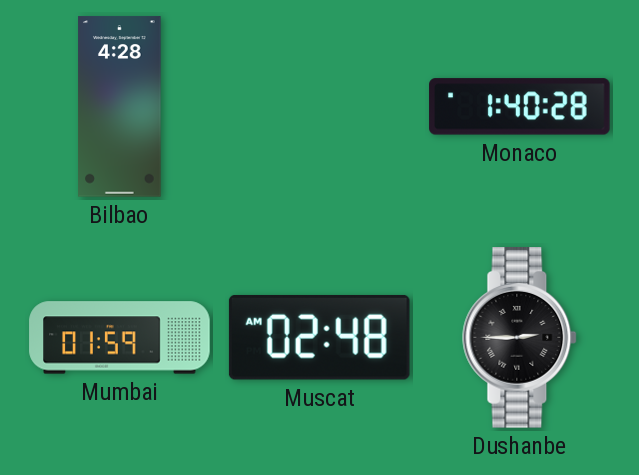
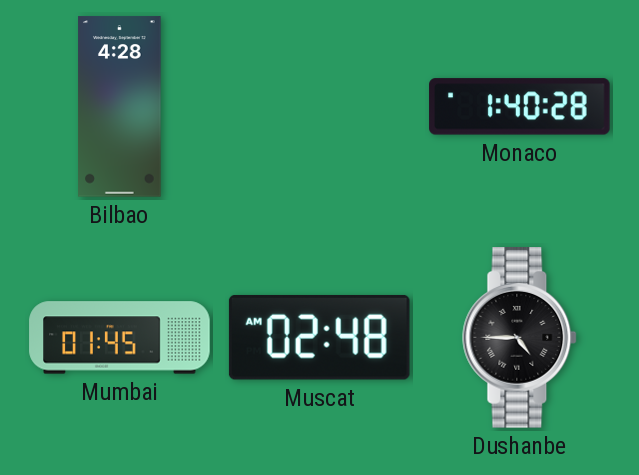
Mumbai: 01:59 -> 01:45
Dushanbe: 2:45 -> 4:45
